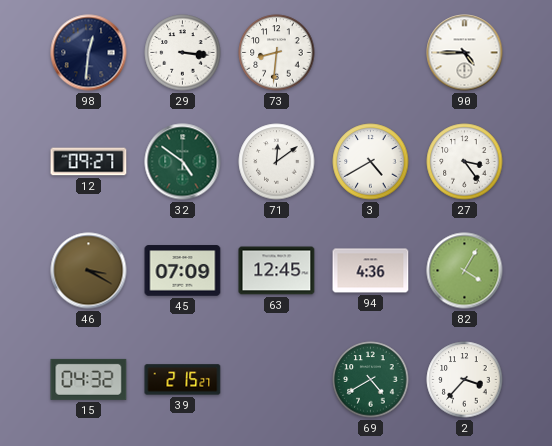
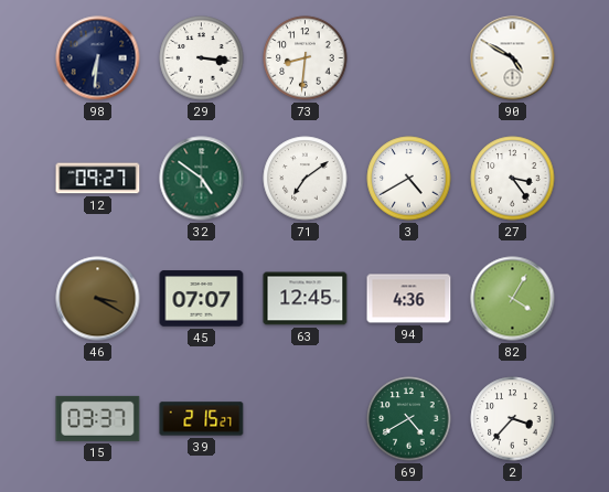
98: 12:31 -> 6:31
90: 4:45 -> 4:50
71: 12:09 -> 7:09
45: 07:09 -> 07:07
15: 04:32 -> 03:37
